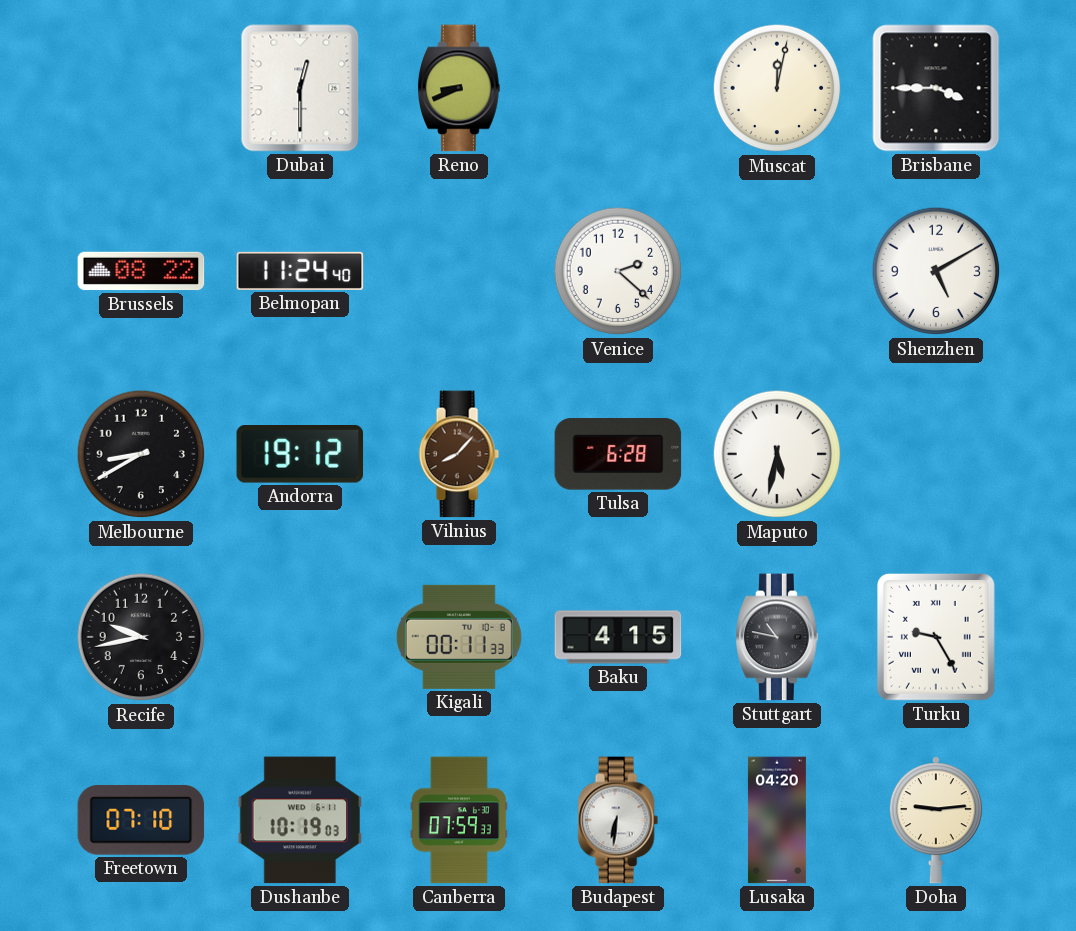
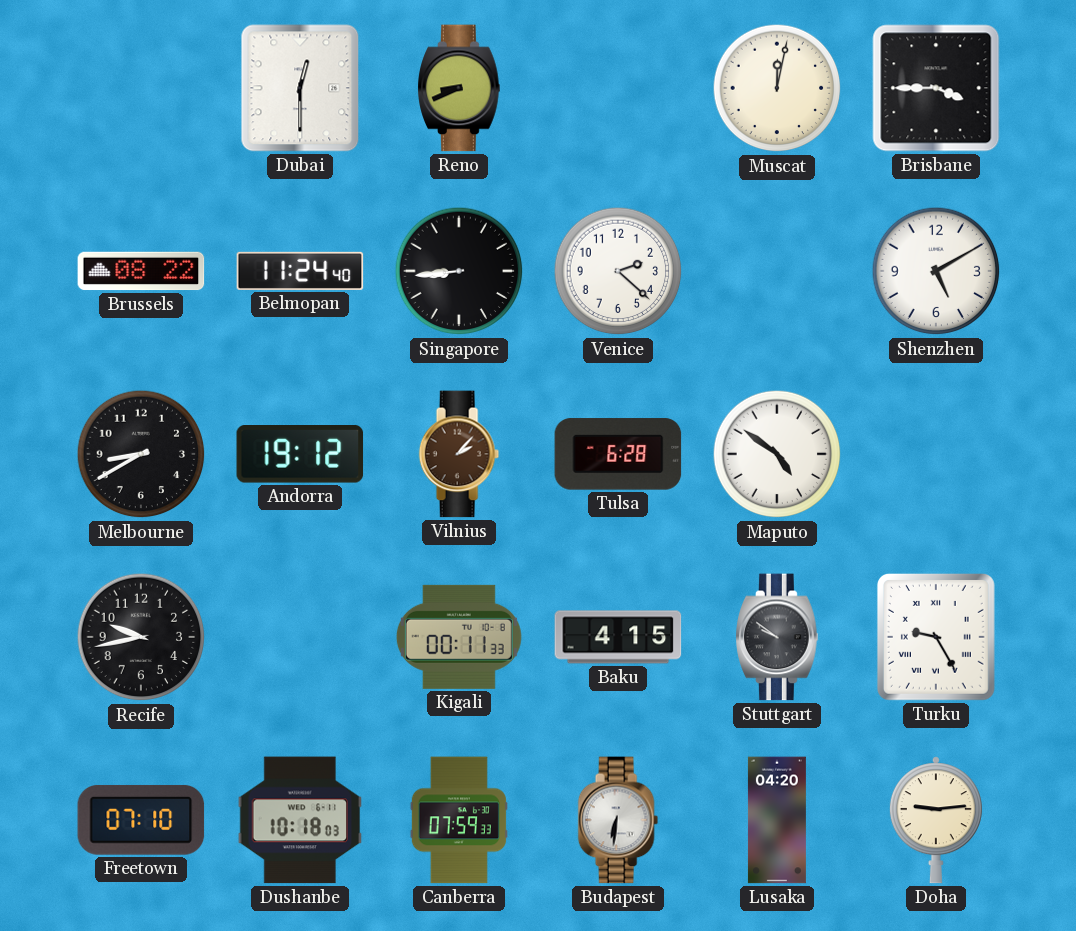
Singapore: none -> 8:44
Vilnius: 8:07 -> 2:07
Maputo: 5:32 -> 4:51
Stuttgart: 10:47 -> 9:51
Dushanbe: 10:19 -> 10:18
